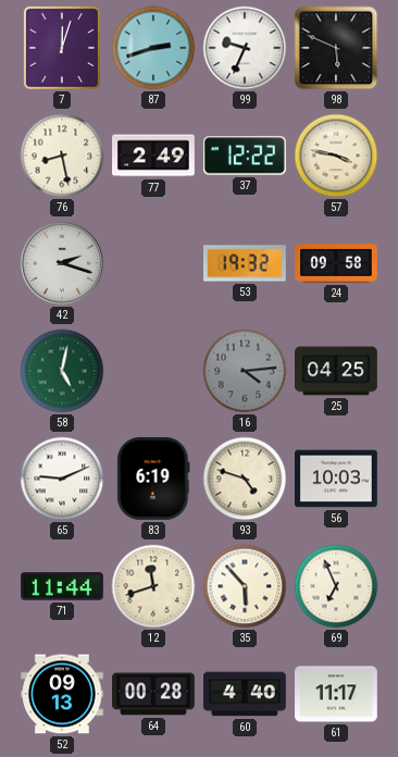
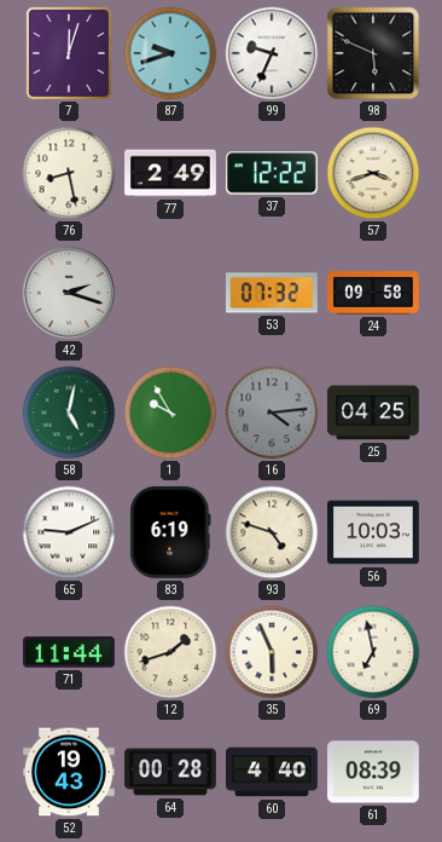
87: 2:42 -> 9:42
57: 3:47 -> 3:42
53: 19:32 -> 07:32
1: none -> 9:55
12: 11:42 -> 1:42
35: 5:53 -> 5:56
69: 6:56 -> 6:58
52: 09:13 -> 19:43
61: 11:17 -> 08:39
